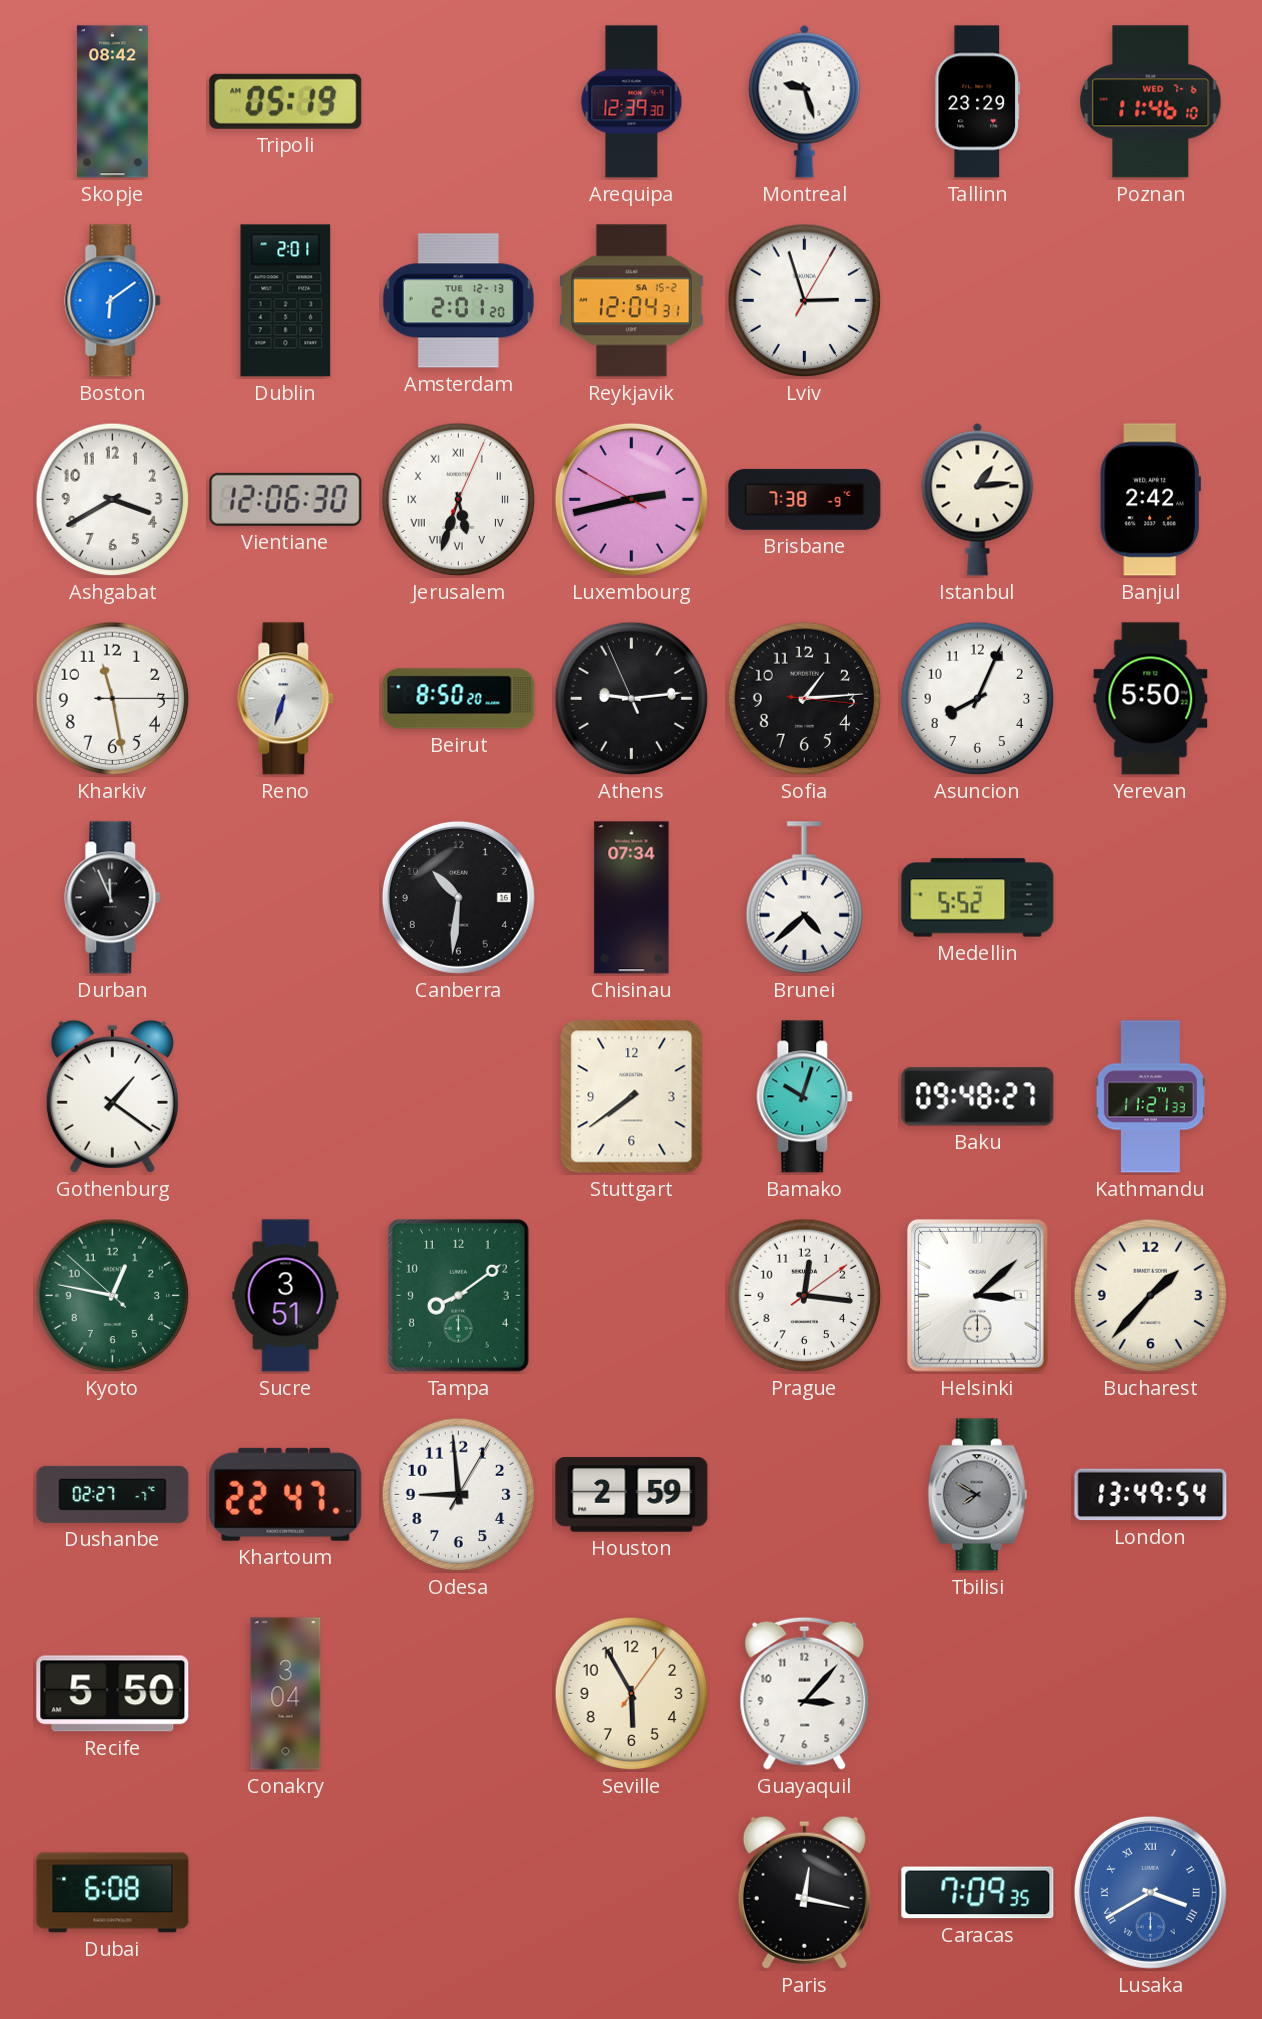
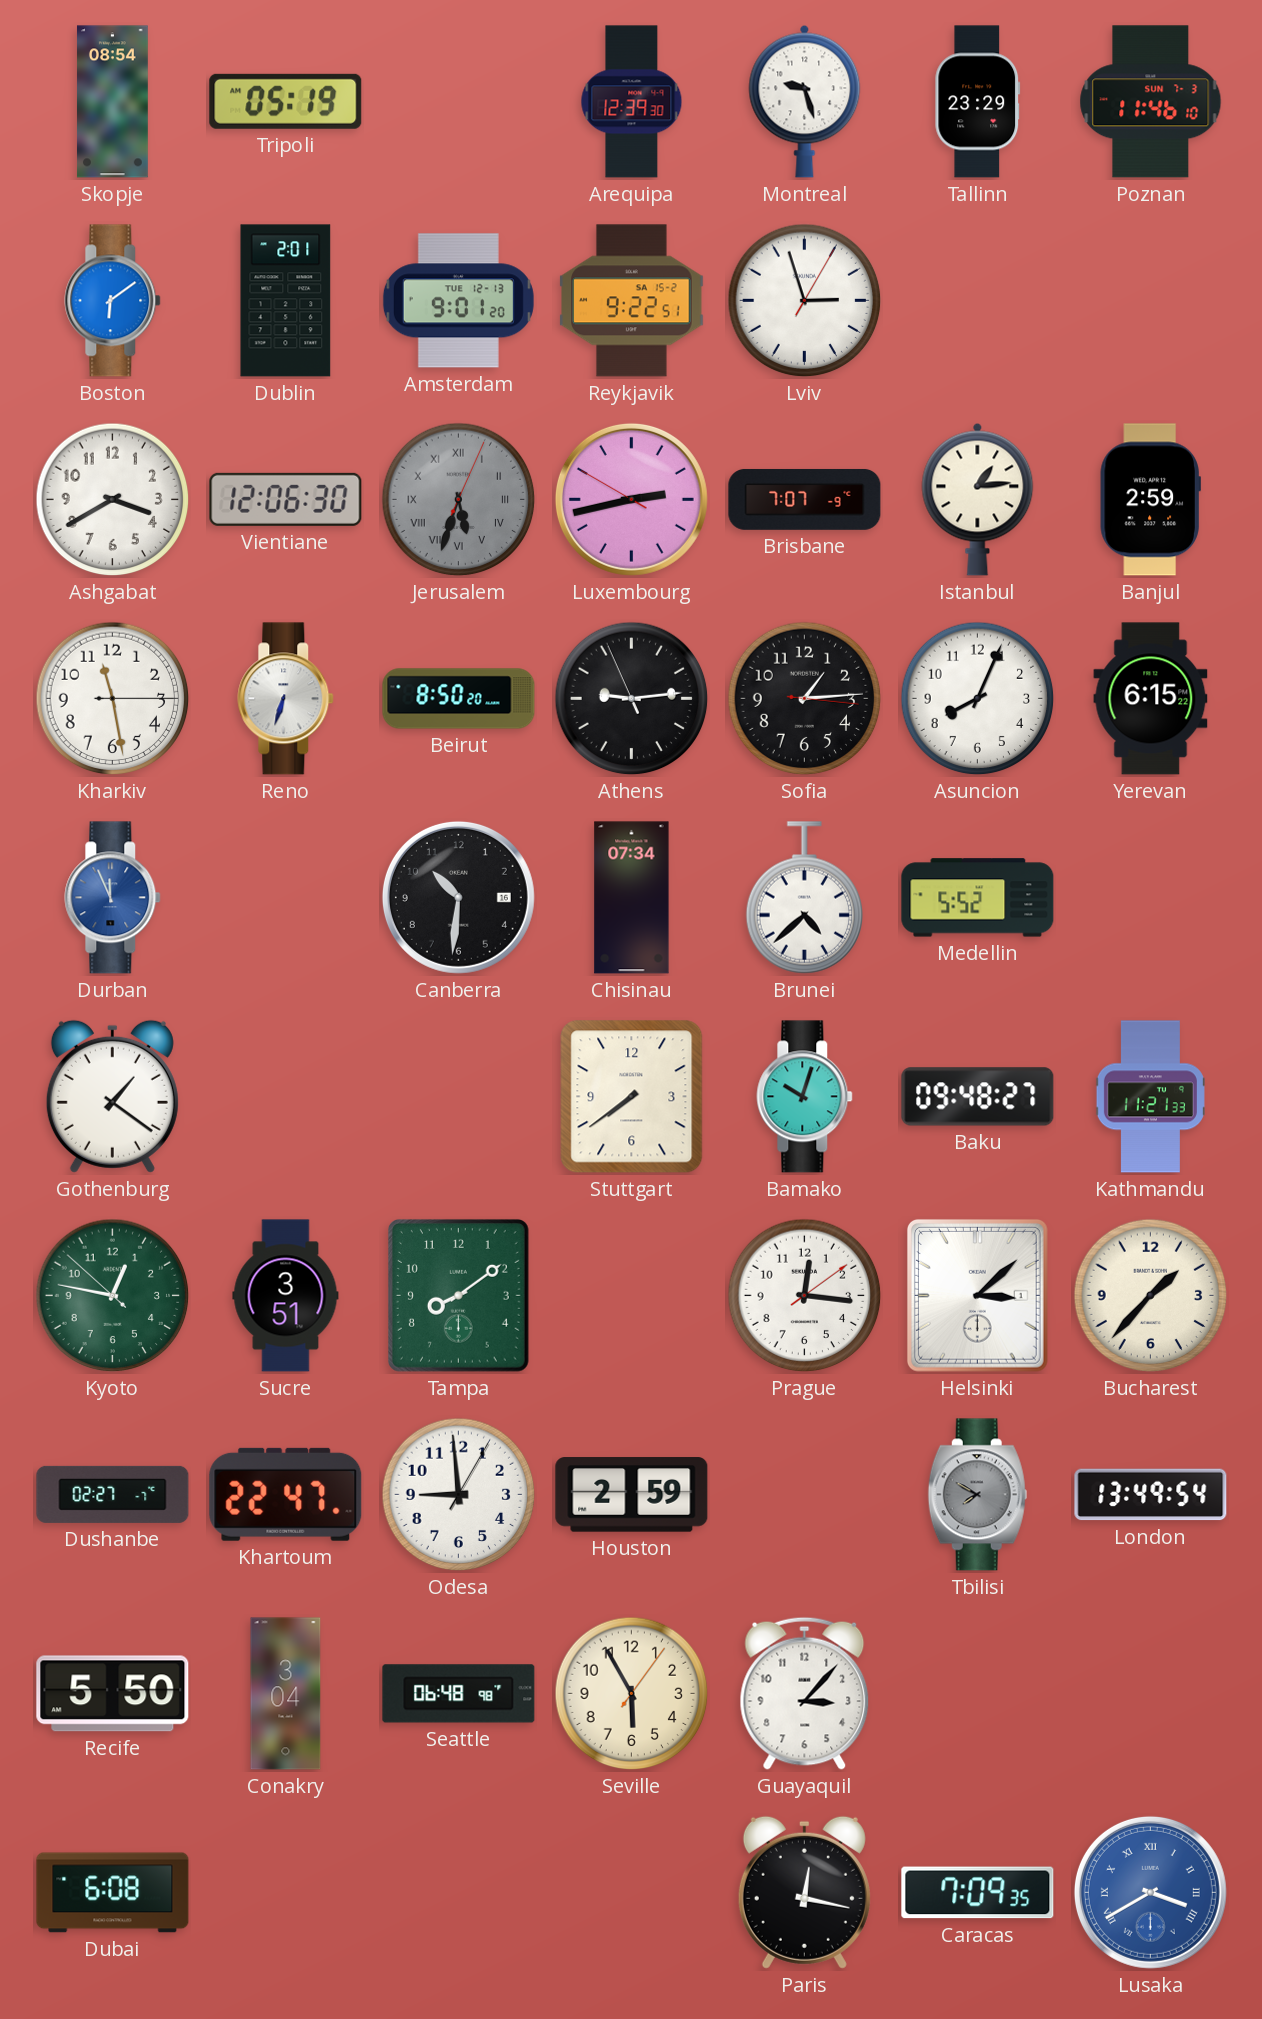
Skopje: 08:42 -> 08:54
Poznan date: WED 7-6 -> SUN 7-3
Amsterdam: 2:01 -> 9:01
Reykjavik: 12:04 -> 9:22
Jerusalem dial: white -> grey
Brisbane: 7:38 -> 7:07
Banjul: 2:42 -> 2:59
Yerevan: 5:50 -> 6:15
Durban dial: black -> blue
Seattle: none -> 06:48
